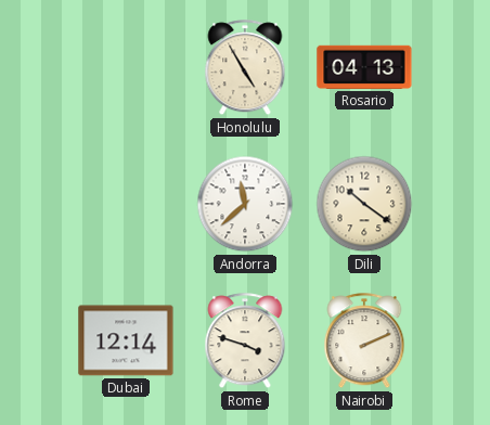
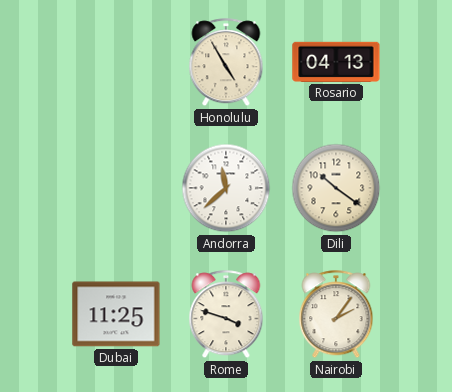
Dubai: 12:14 -> 11:25
Nairobi: 2:11 -> 2:06
